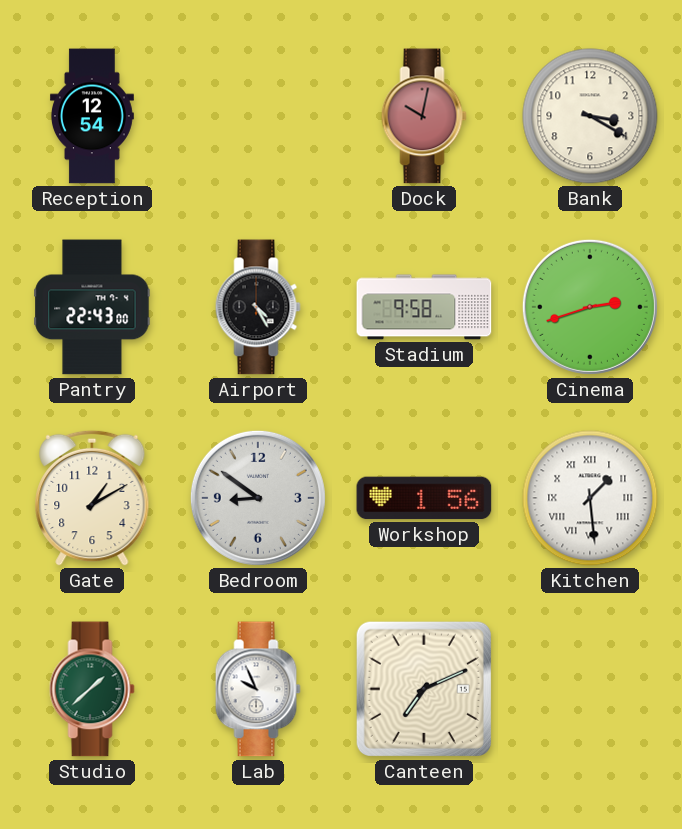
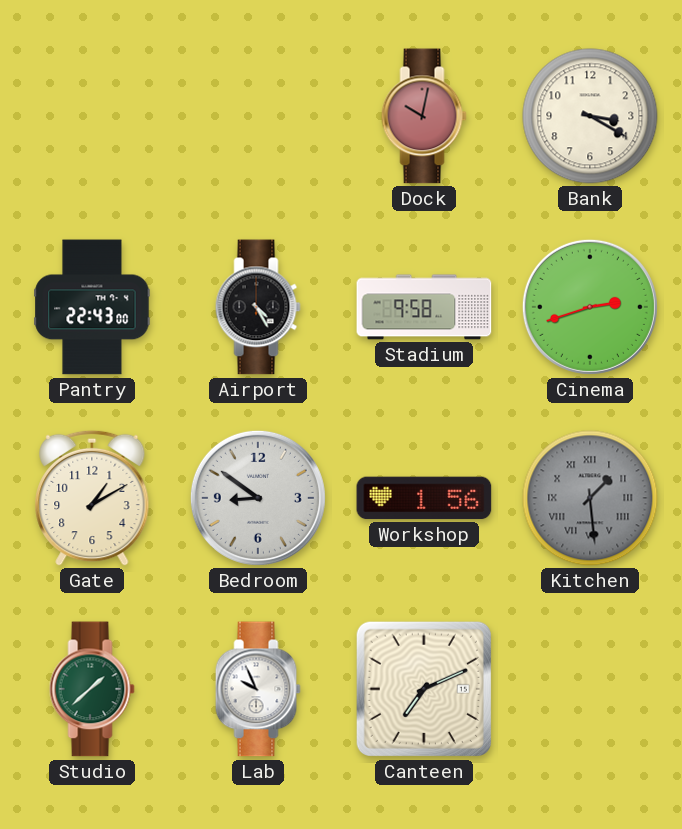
Reception: 12:54 -> none
Kitchen dial: white -> grey
